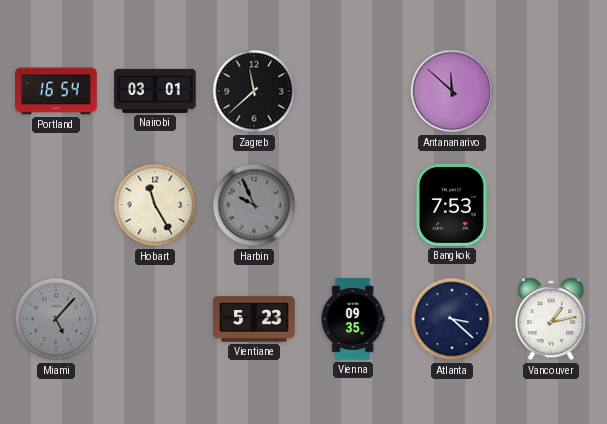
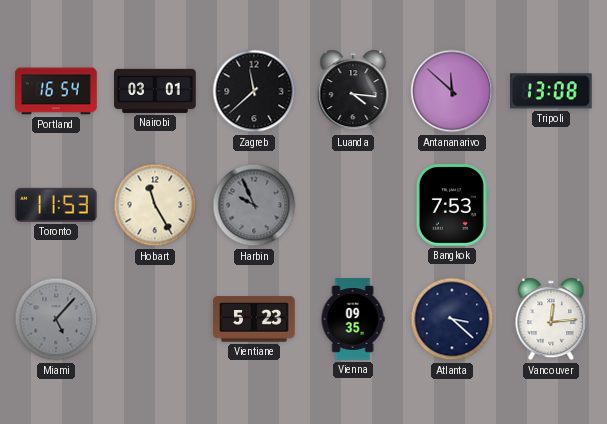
Luanda: none -> 4:16
Tripoli: none -> 13:08
Toronto: none -> 11:53
Vancouver: 1:13 -> 12:14
